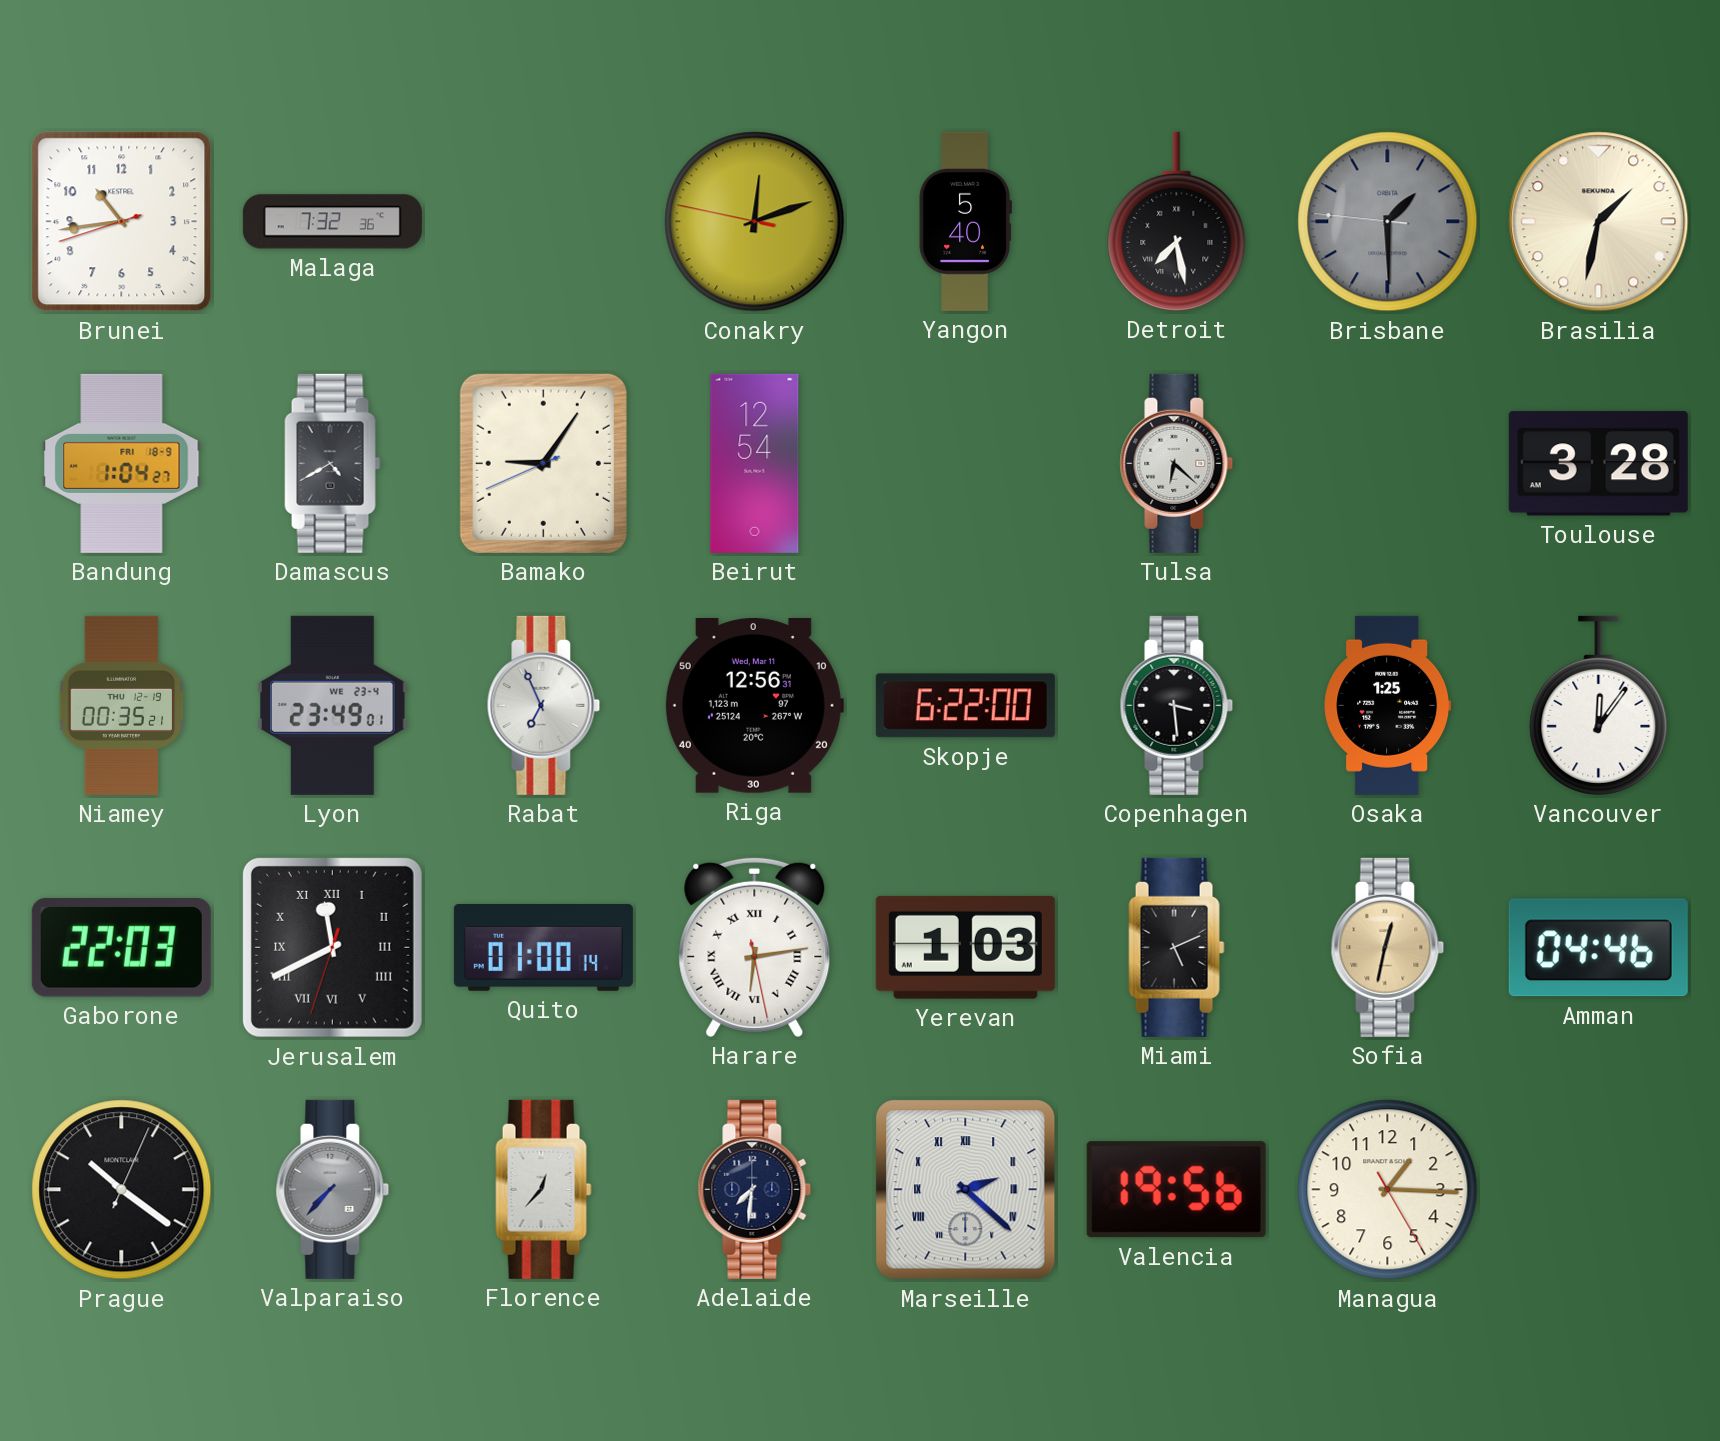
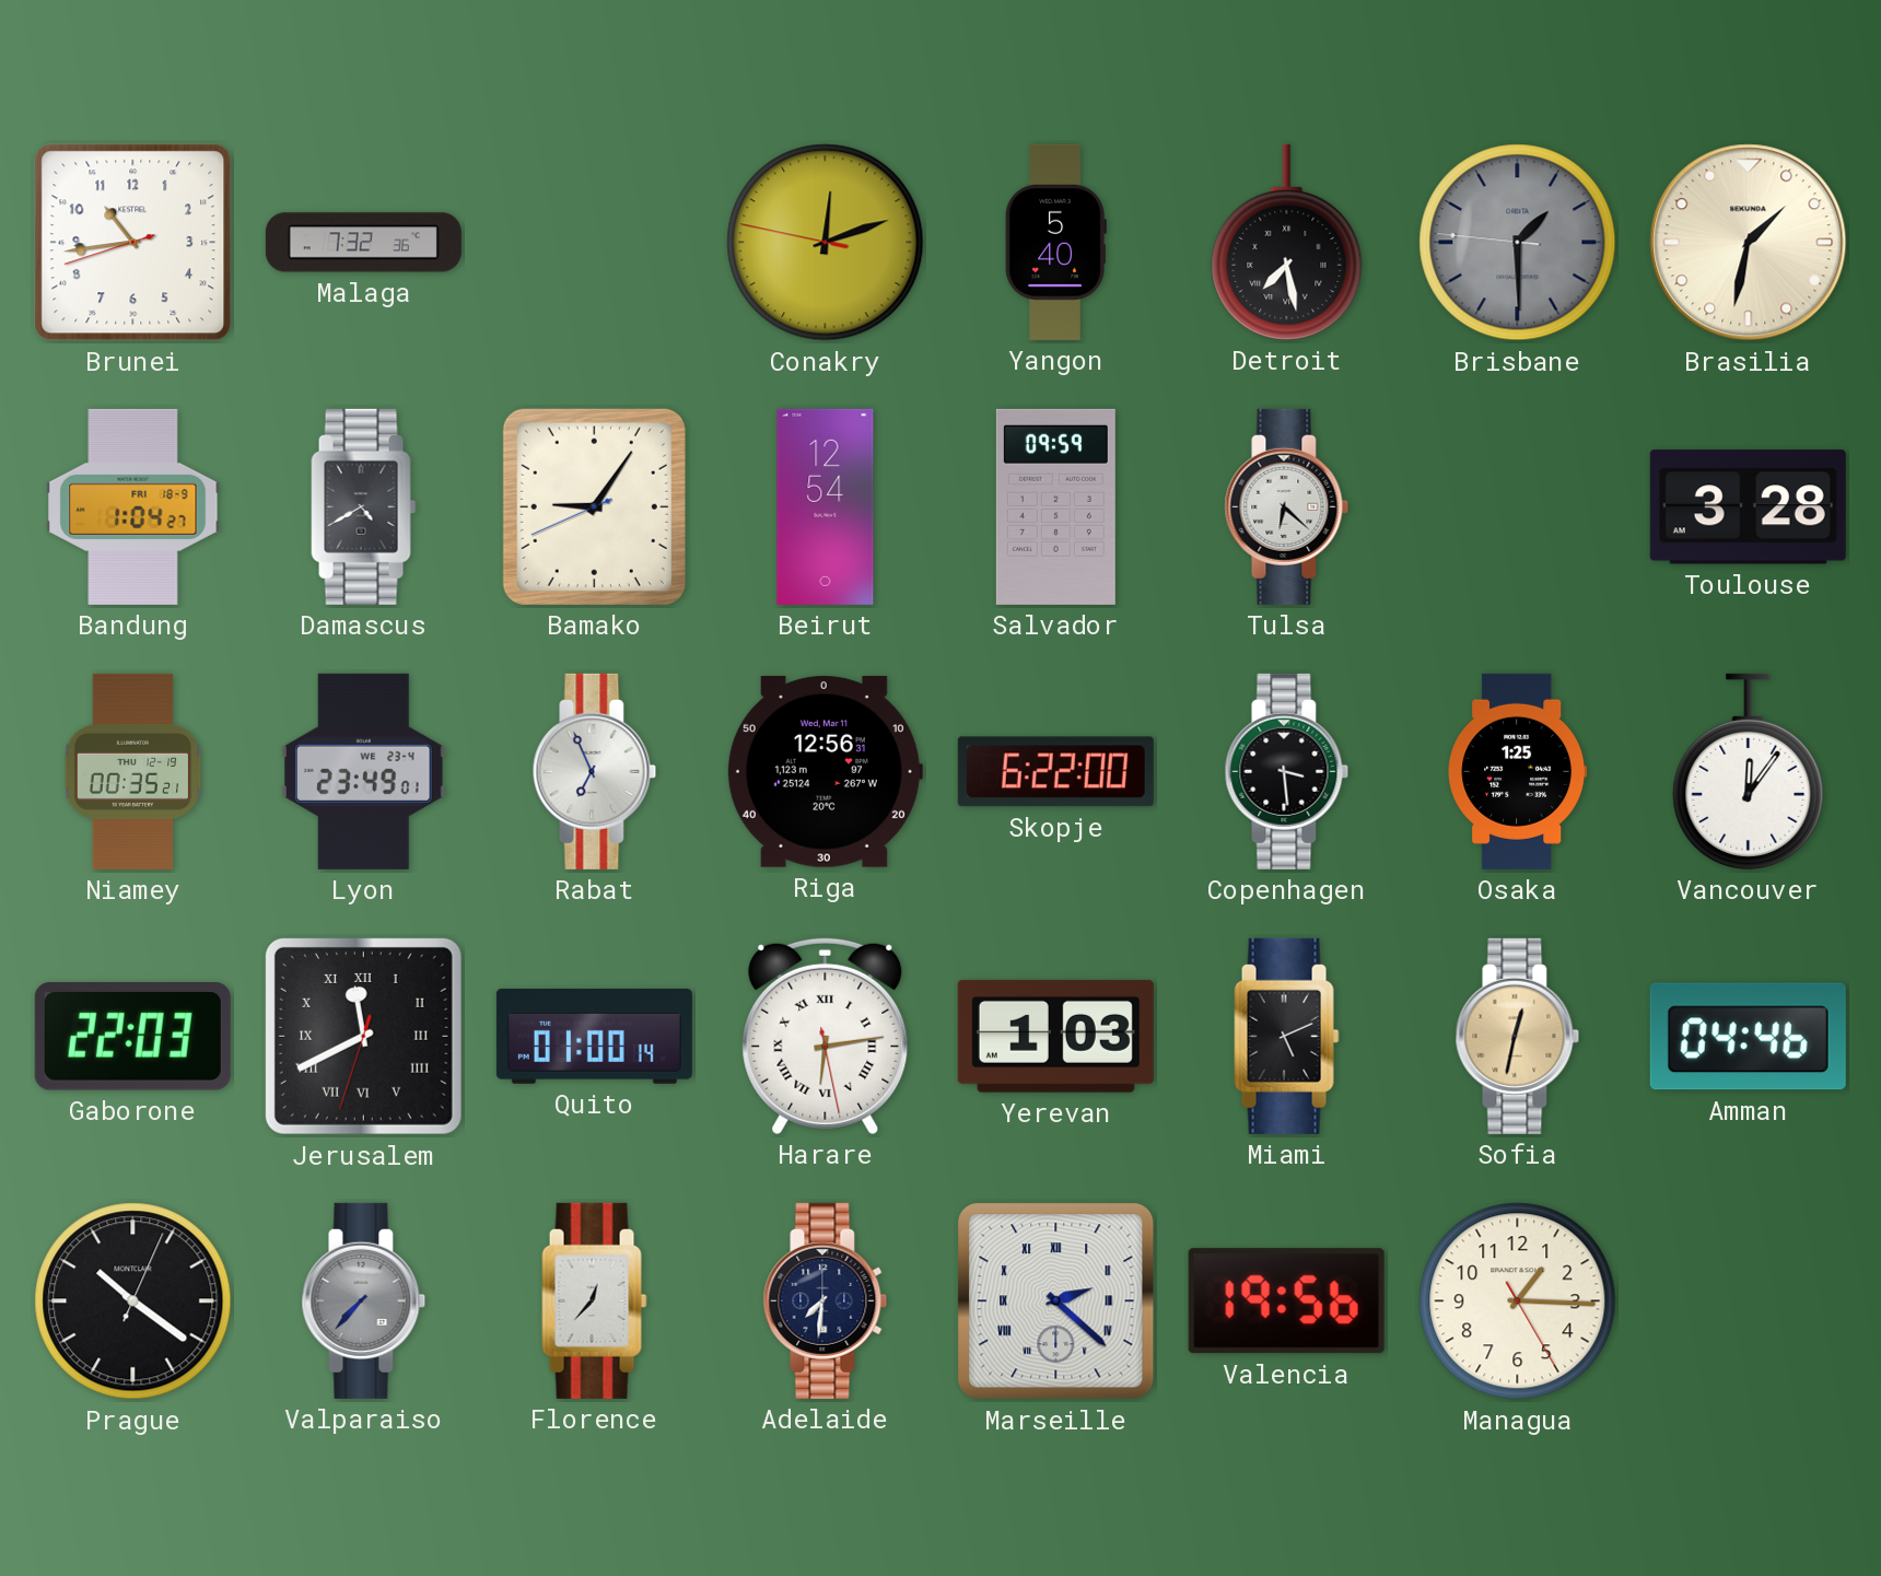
Salvador: none -> 09:59
